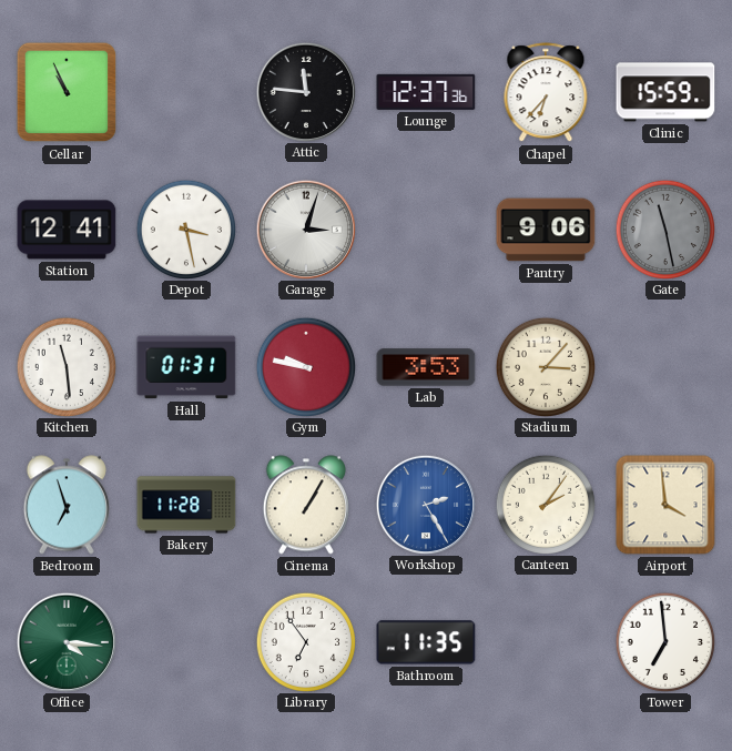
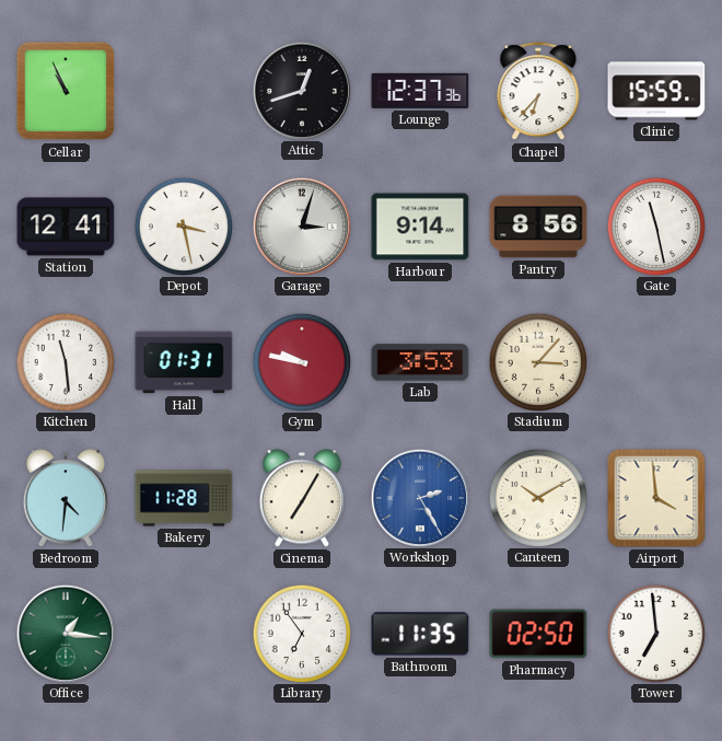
Attic: 11:46 -> 12:42
Harbour: none -> 9:14
Pantry: 9:06 -> 8:56
Gate dial: grey -> white
Bedroom: 6:57 -> 4:31
Cinema: 1:05 -> 7:05
Canteen: 2:06 -> 10:10
Office: 4:16 -> 1:16
Pharmacy: none -> 02:50
